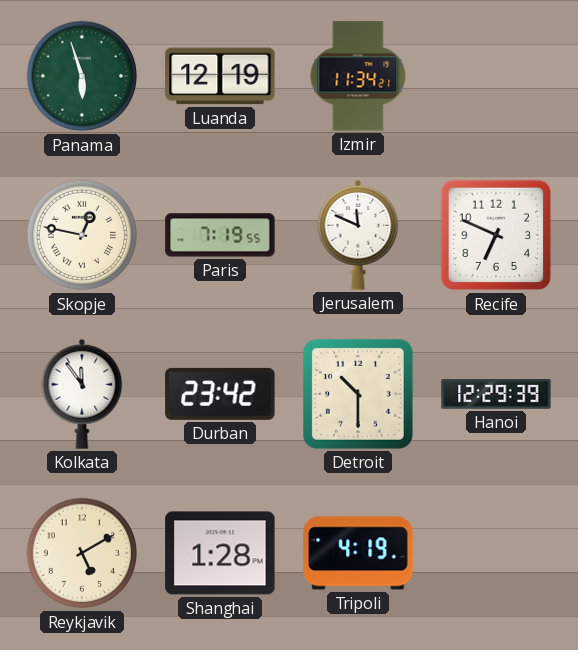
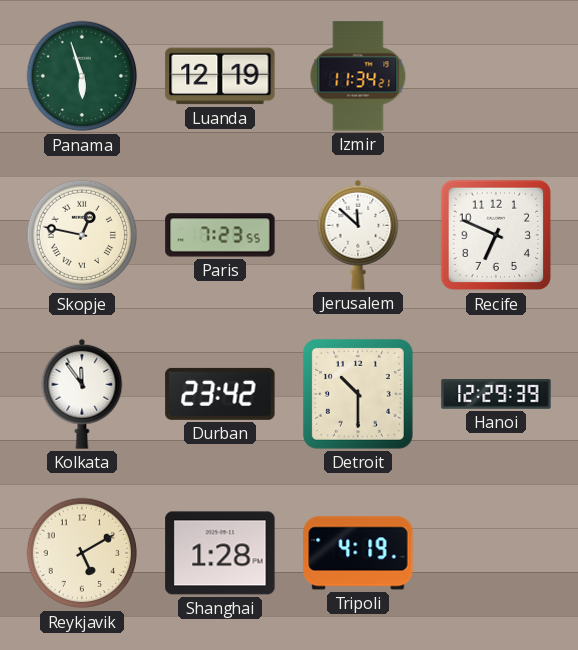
Paris: 7:19 -> 7:23
Jerusalem: 11:49 -> 11:52
